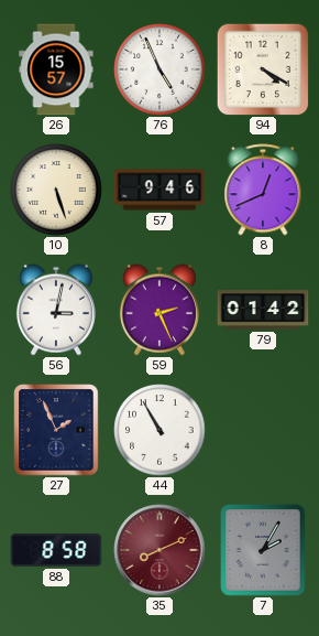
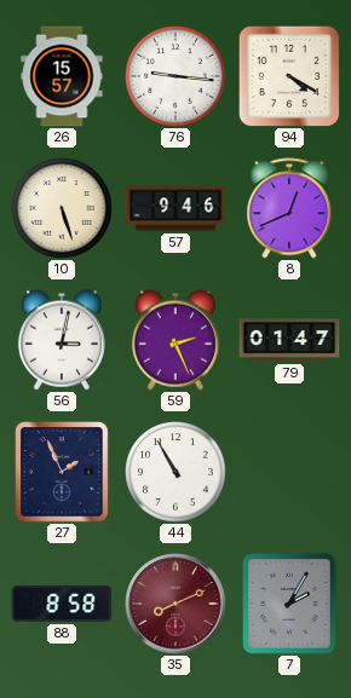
76: 4:56 -> 9:16
79: 01:42 -> 01:47
